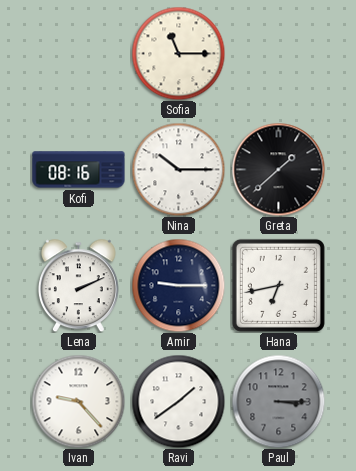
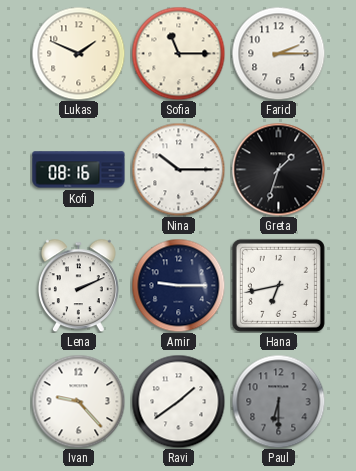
Lukas: none -> 1:49
Farid: none -> 2:15
Greta: 1:38 -> 1:33
Paul: 3:15 -> 6:30
